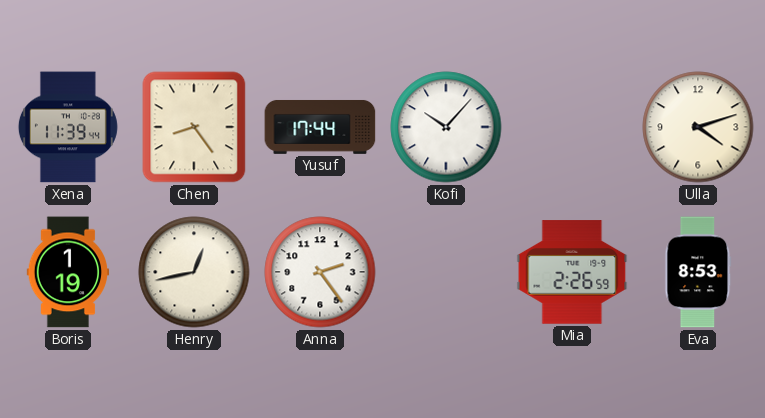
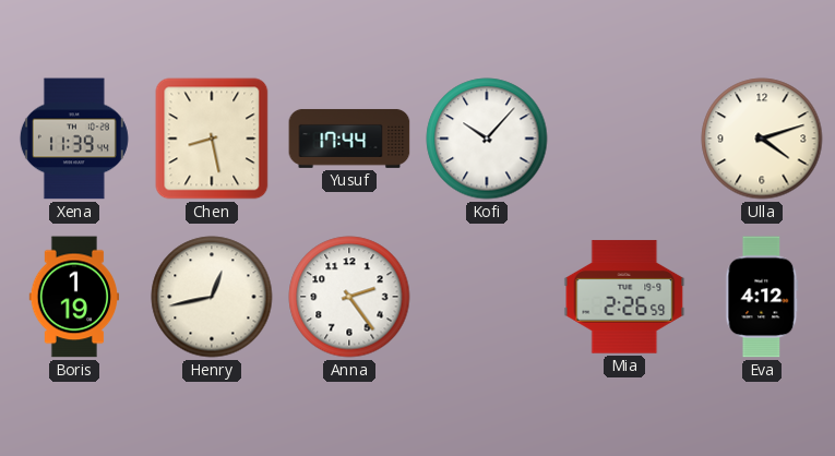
Chen: 8:24 -> 8:28
Eva: 8:53 -> 4:12
